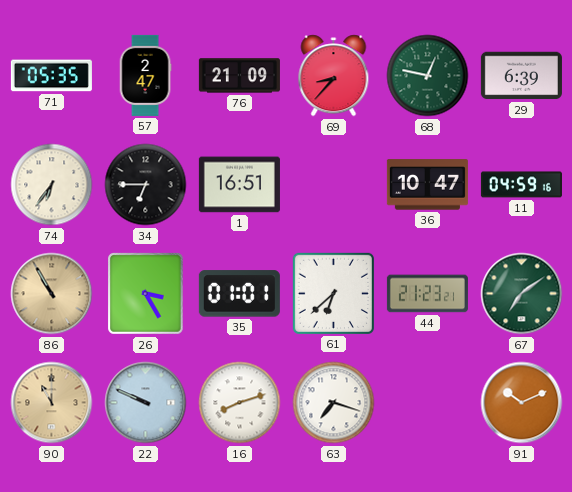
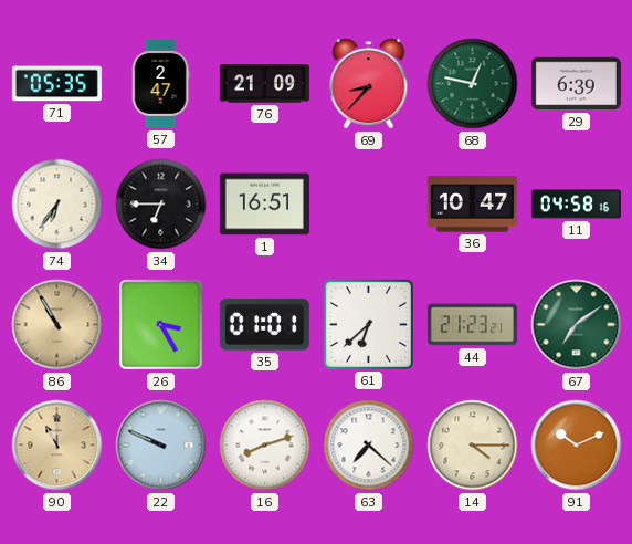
11: 04:59 -> 04:58
63: 7:18 -> 7:22
14: none -> 4:15
